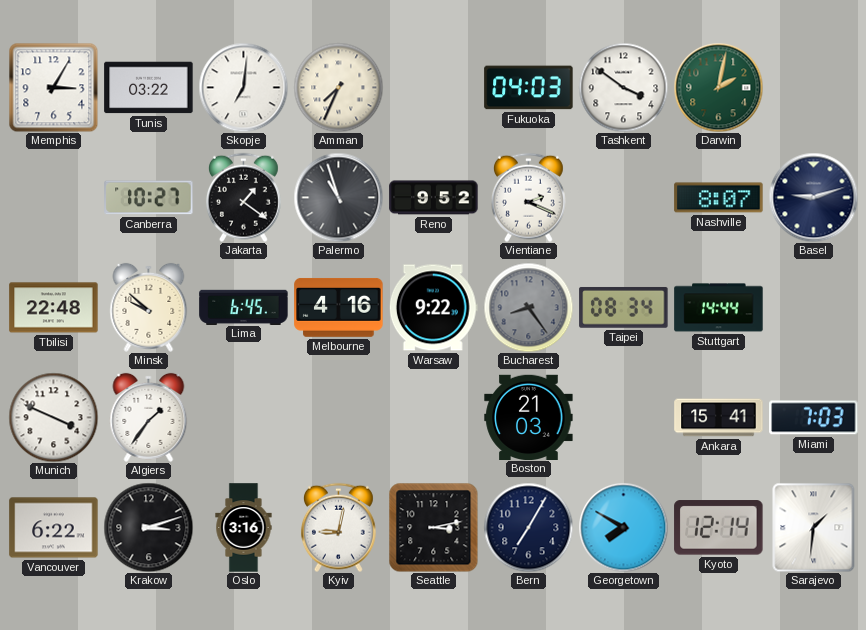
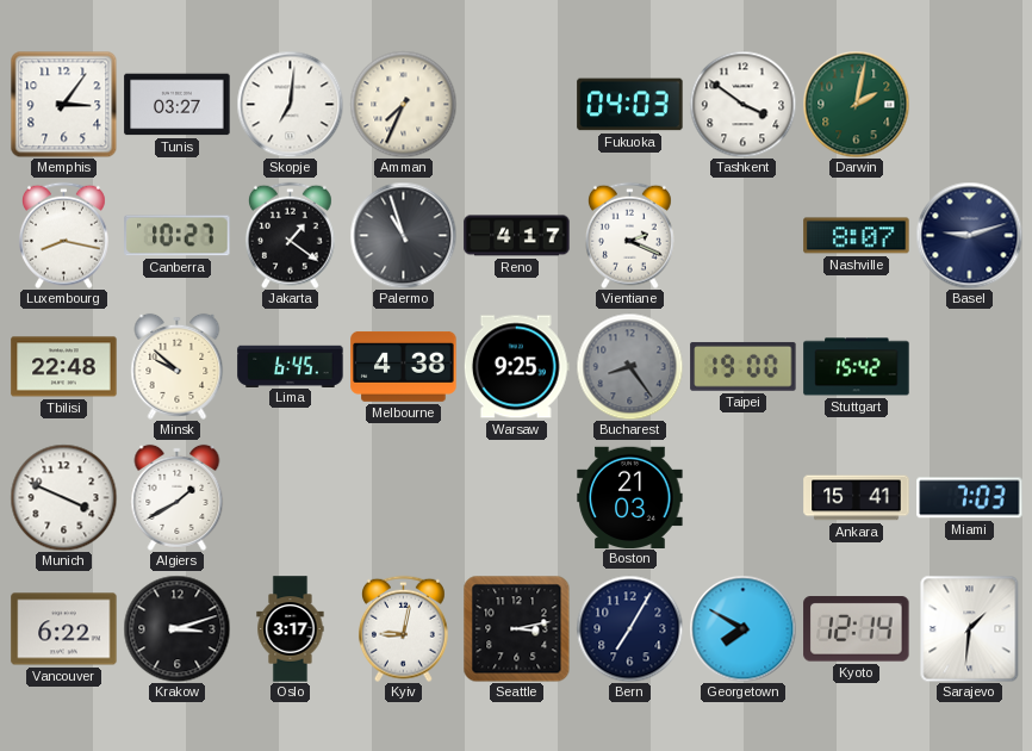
Memphis: 3:05 -> 3:06
Tunis: 03:22 -> 03:27
Luxembourg: none -> 8:17
Reno: 9:52 -> 4:17
Melbourne: 4:16 -> 4:38
Warsaw: 9:22 -> 9:25
Taipei: 08:34 -> 19:00
Stuttgart: 14:44 -> 15:42
Algiers: 1:36 -> 1:40
Oslo: 3:16 -> 3:17
